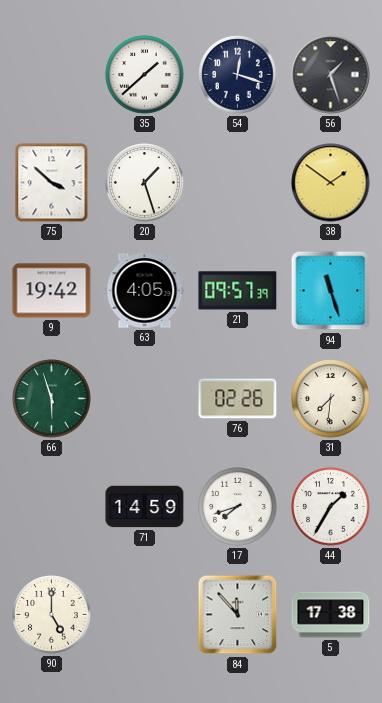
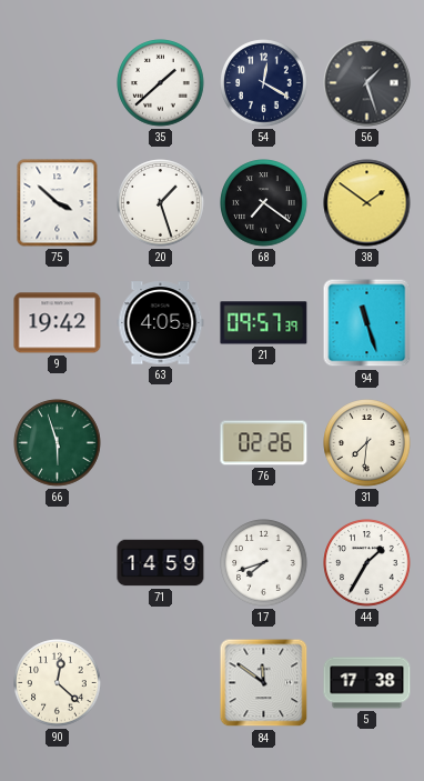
54: 12:18 -> 12:20
68: none -> 7:21
90: 5:00 -> 12:22
84: 11:53 -> 11:51
